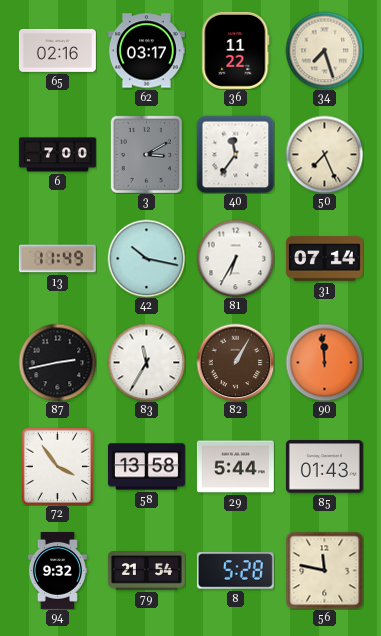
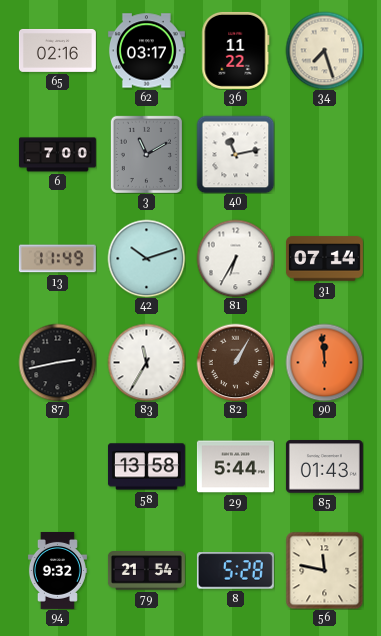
3: 3:10 -> 11:10
40: 11:36 -> 11:13
50: 7:26 -> none
42: 10:17 -> 10:12
72: 3:54 -> none
